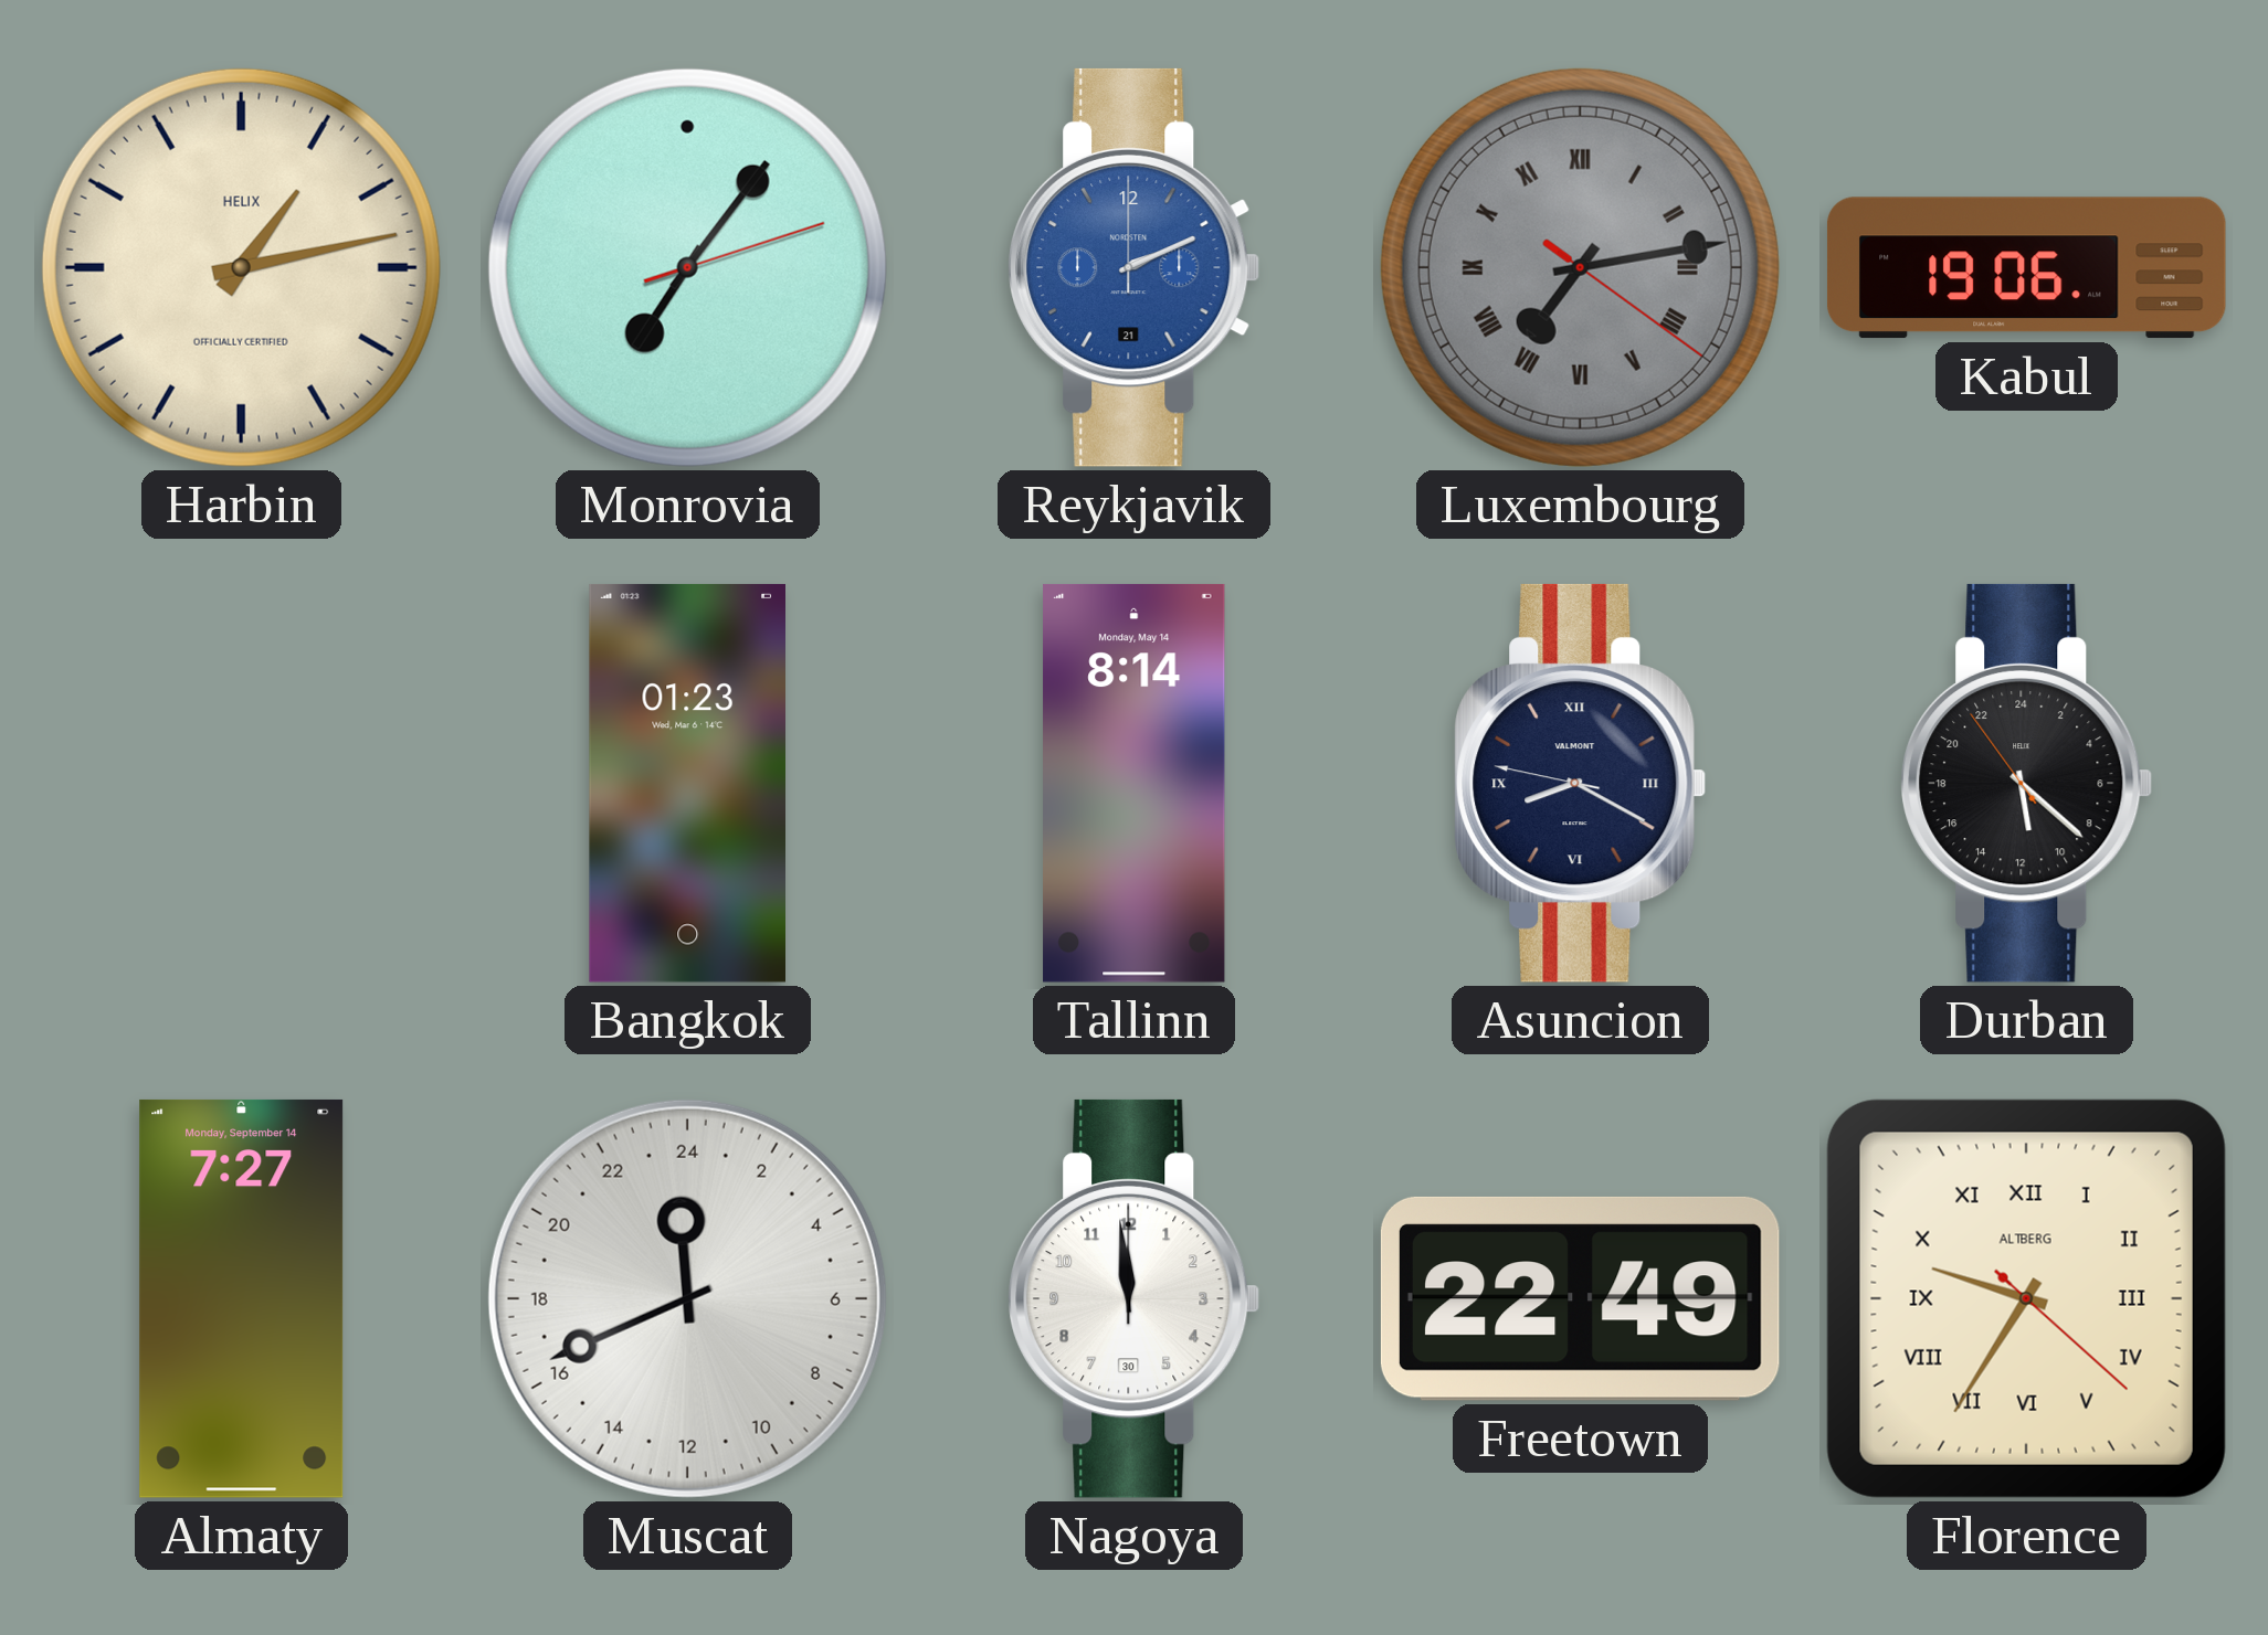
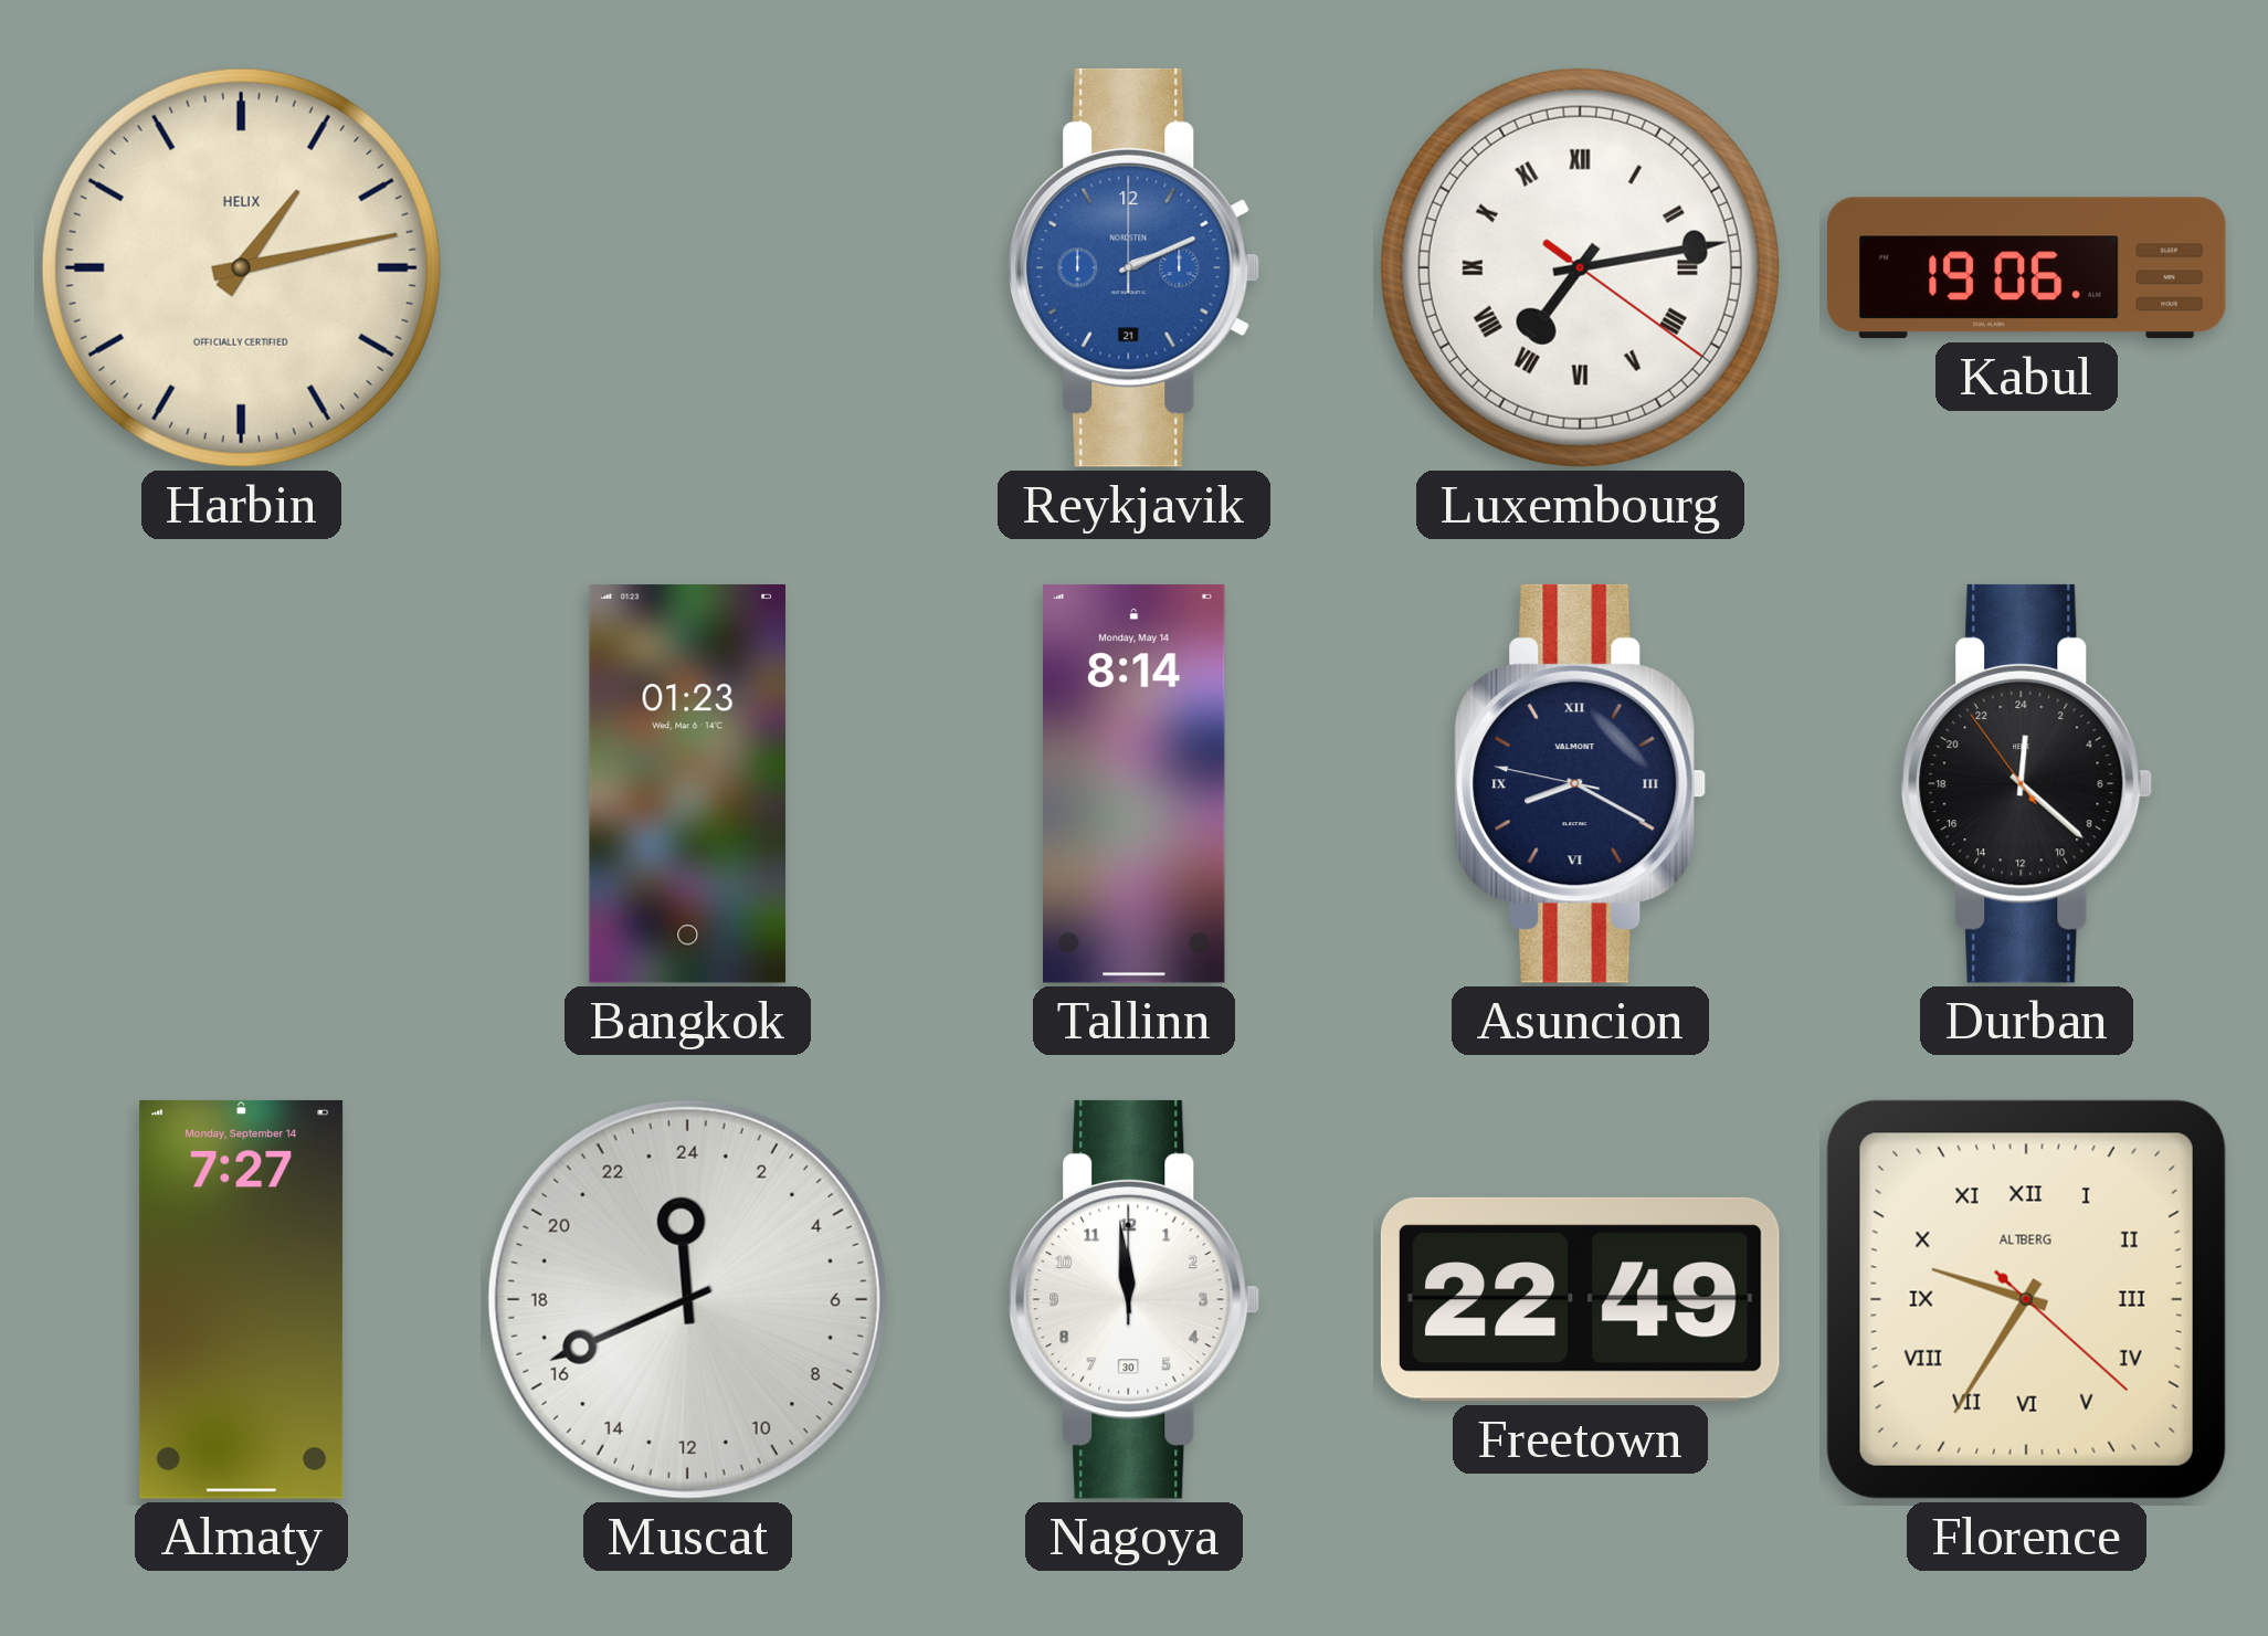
Monrovia: 7:06 -> none
Luxembourg dial: grey -> white
Durban: 11:21 -> 0:21
